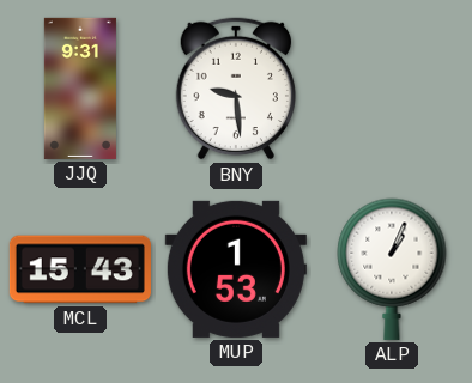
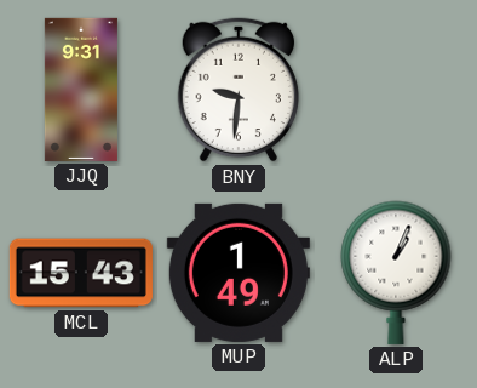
BNY: 9:29 -> 9:31
MUP: 1:53 -> 1:49
